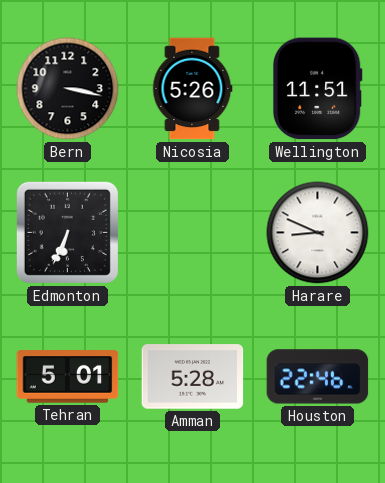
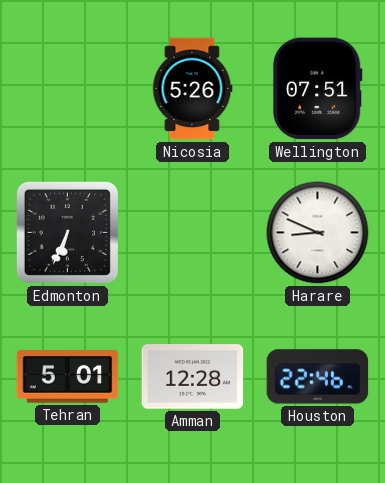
Bern: 3:17 -> none
Wellington: 11:51 -> 07:51
Amman: 5:28 -> 12:28
